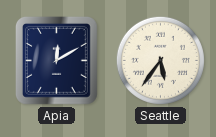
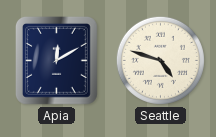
Seattle: 5:36 -> 4:48
